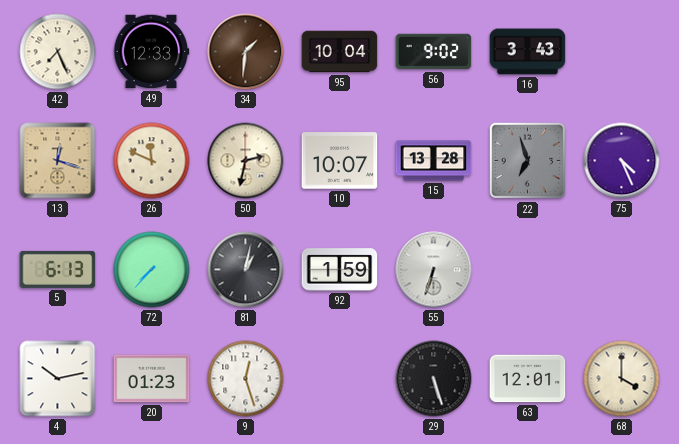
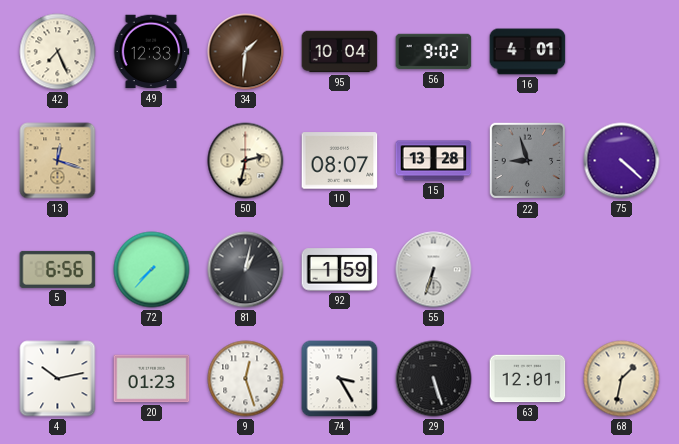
16: 3:43 -> 4:01
26: 11:49 -> none
10: 10:07 -> 08:07
22: 6:57 -> 8:57
75: 4:26 -> 4:22
5: 6:13 -> 6:56
74: none -> 3:25
68: 4:00 -> 1:32
